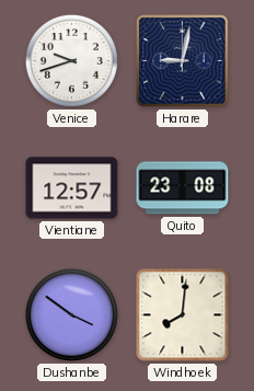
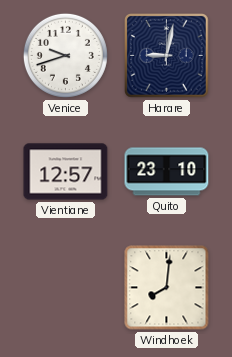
Quito: 23:08 -> 23:10
Dushanbe: 3:51 -> none
